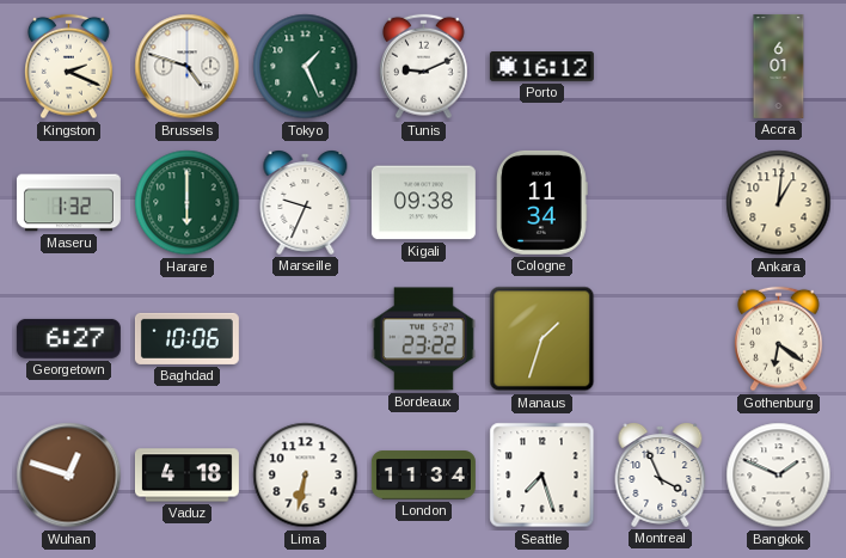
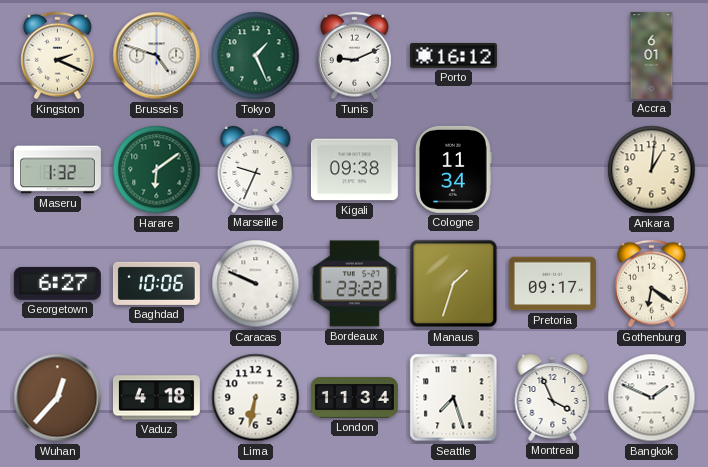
Harare: 6:00 -> 6:09
Caracas: none -> 9:49
Pretoria: none -> 09:17
Wuhan: 12:48 -> 12:37
